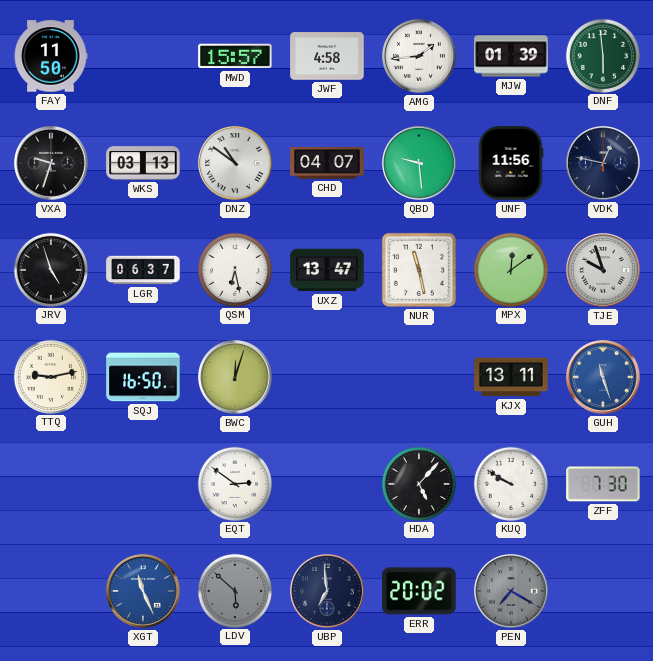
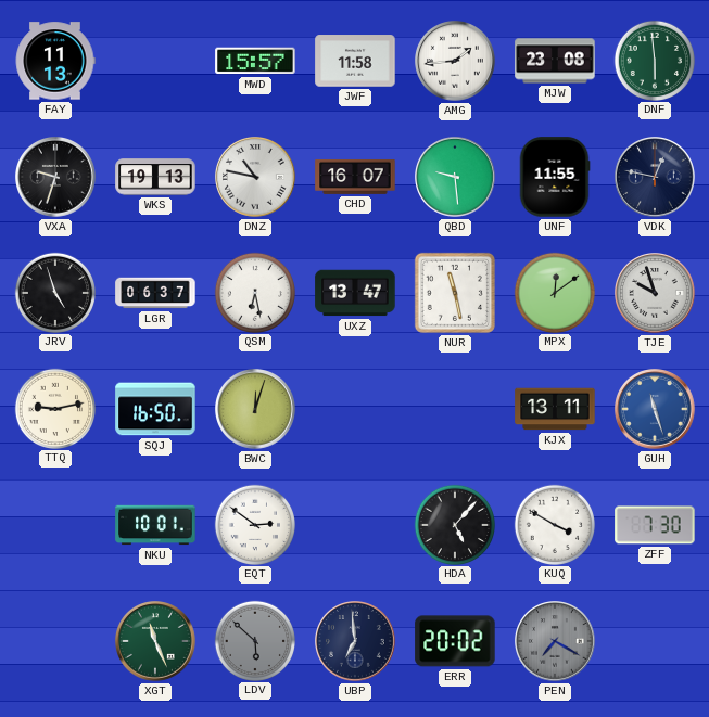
FAY: 11:50 -> 11:13
JWF: 4:58 -> 11:58
MJW: 01:39 -> 23:08
WKS: 03:13 -> 19:13
DNZ: 10:51 -> 10:47
CHD: 04:07 -> 16:07
UNF: 11:56 -> 11:55
NKU: none -> 10:01
KUQ: 9:50 -> 3:50
XGT dial: blue -> green
